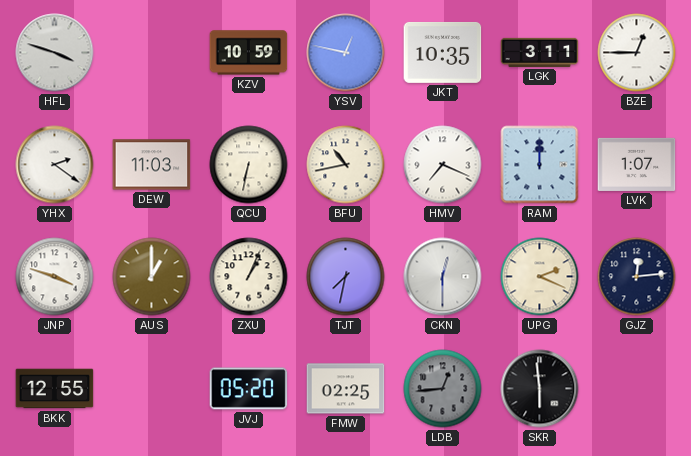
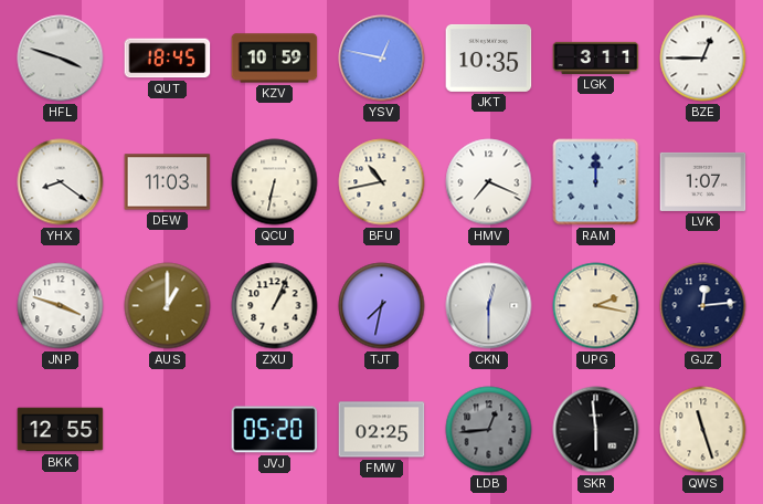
QUT: none -> 18:45
YHX: 2:21 -> 8:21
UPG: 2:19 -> 2:17
QWS: none -> 11:27
